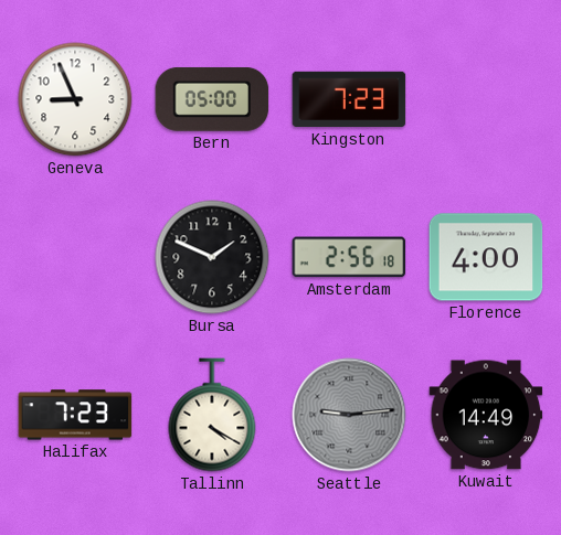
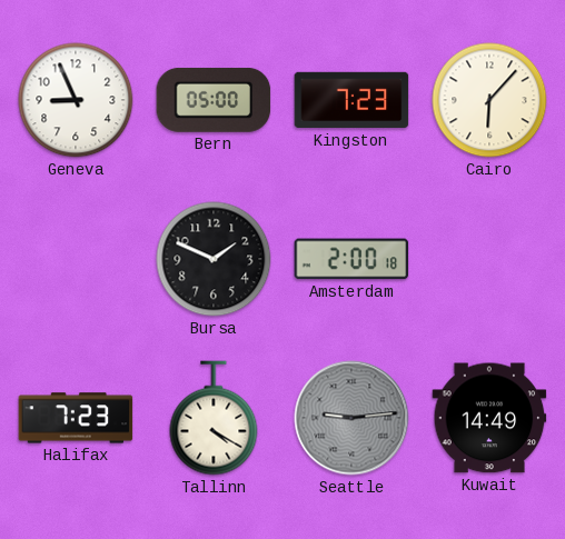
Cairo: none -> 6:07
Amsterdam: 2:56 -> 2:00
Florence: 4:00 -> none
